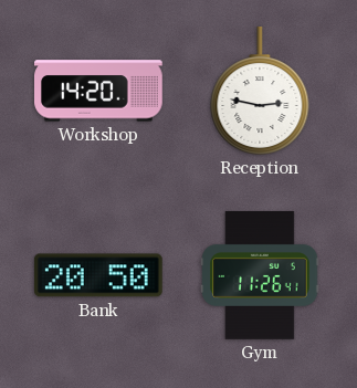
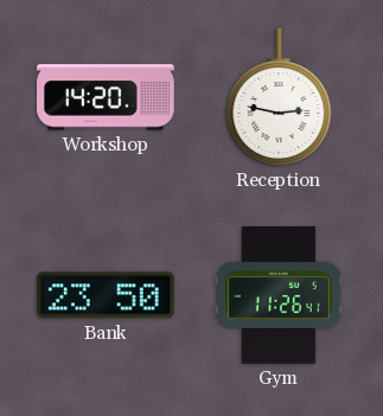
Bank: 20:50 -> 23:50
